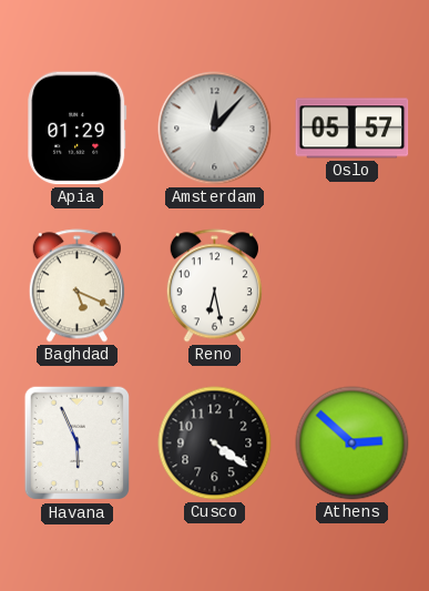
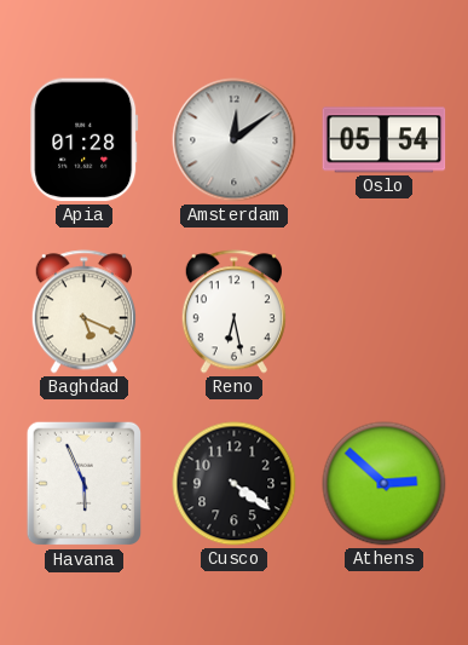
Apia: 01:29 -> 01:28
Amsterdam: 12:07 -> 12:09
Oslo: 05:57 -> 05:54
